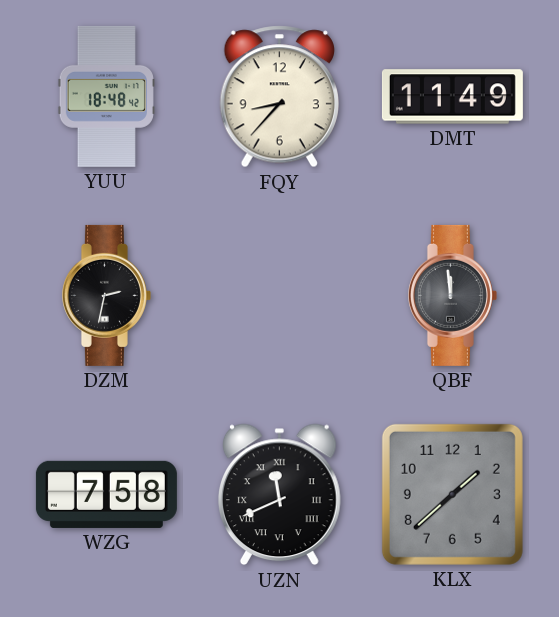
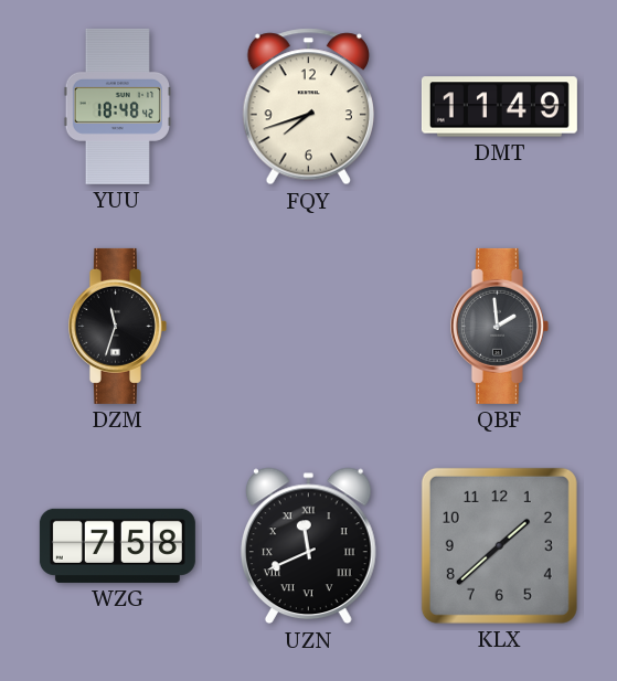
FQY: 8:37 -> 7:42
DZM: 2:32 -> 11:33
QBF: 11:59 -> 1:59
